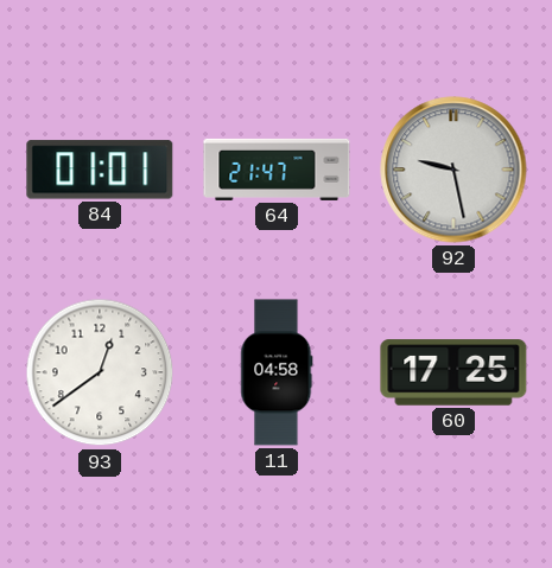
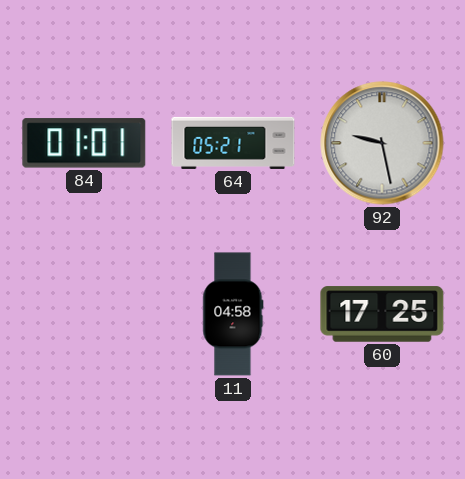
64: 21:47 -> 05:21
93: 12:39 -> none
